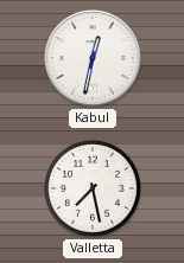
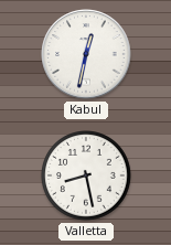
Valletta: 7:28 -> 8:28
